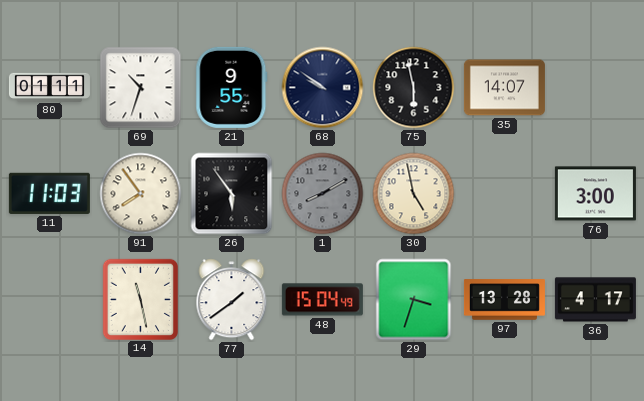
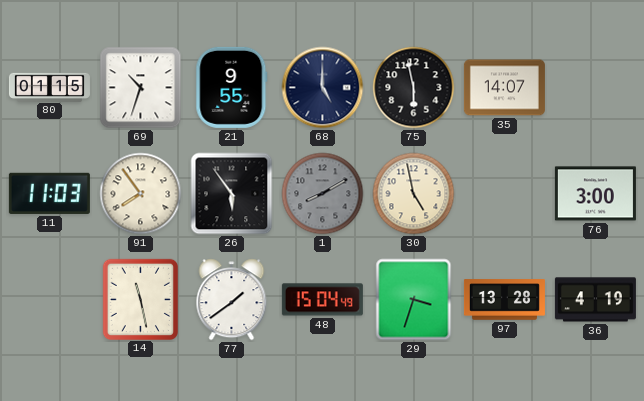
80: 01:11 -> 01:15
68: 9:51 -> 5:00
36: 4:17 -> 4:19
